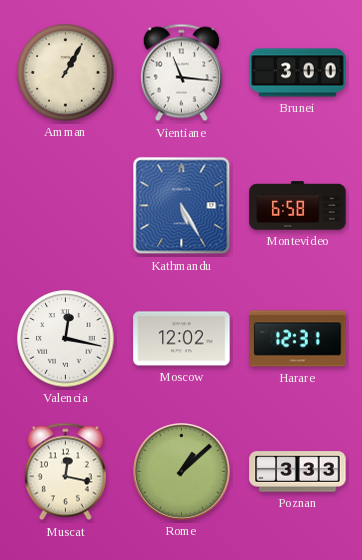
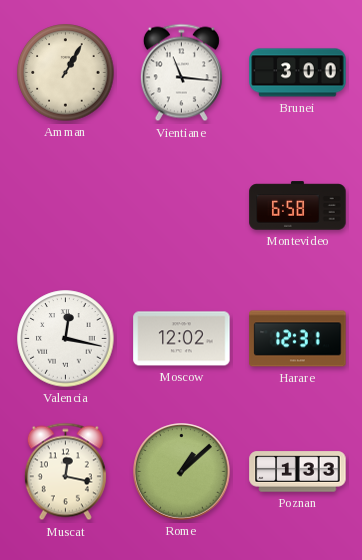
Kathmandu: 5:25 -> none
Poznan: 3:33 -> 1:33
